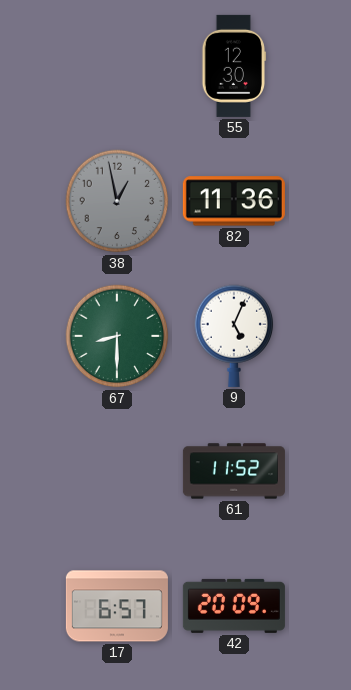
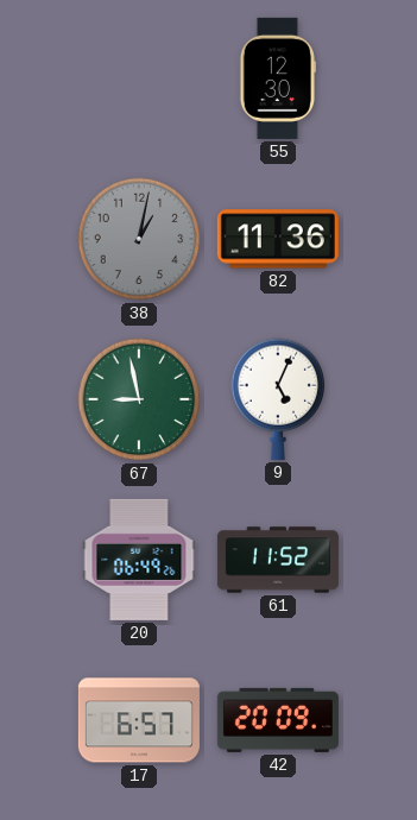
38: 12:58 -> 1:02
67: 8:30 -> 8:58
20: none -> 06:49
